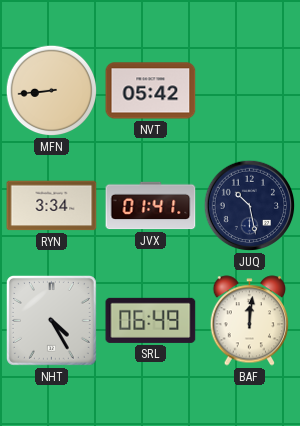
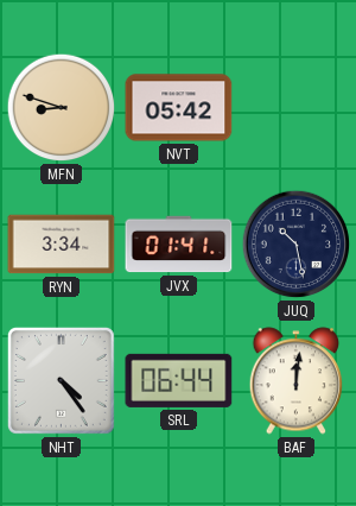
MFN: 8:44 -> 8:48
NHT: 4:25 -> 4:24
SRL: 06:49 -> 06:44
